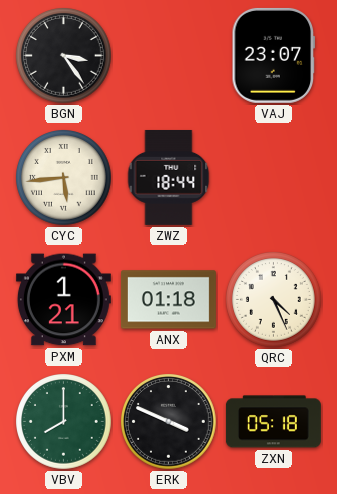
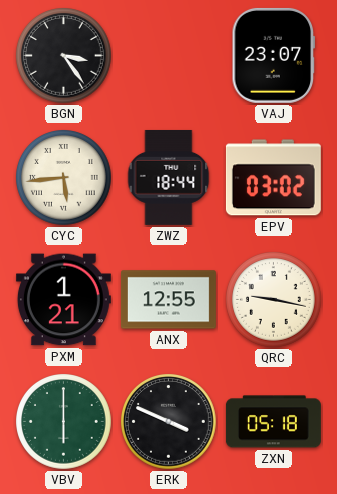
EPV: none -> 03:02
ANX: 01:18 -> 12:55
QRC: 4:26 -> 9:17
VBV: 8:00 -> 6:00
